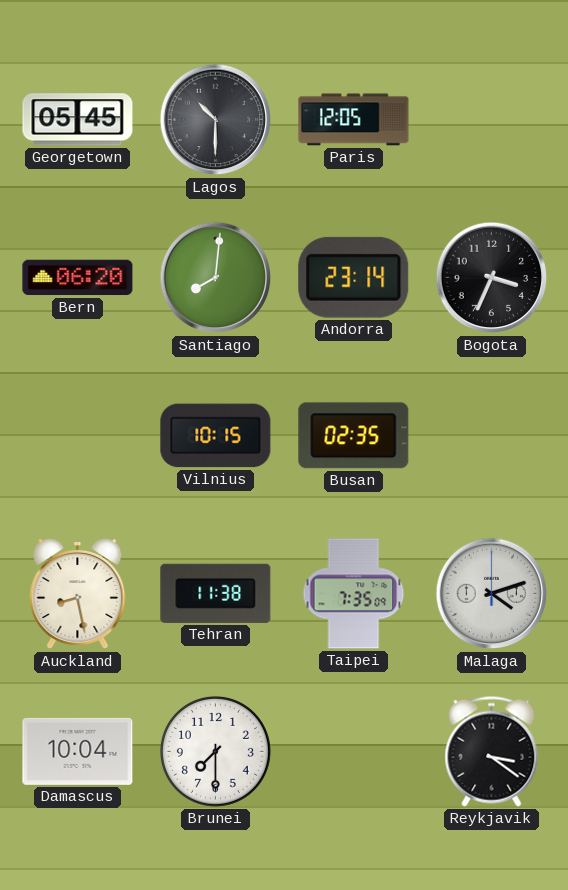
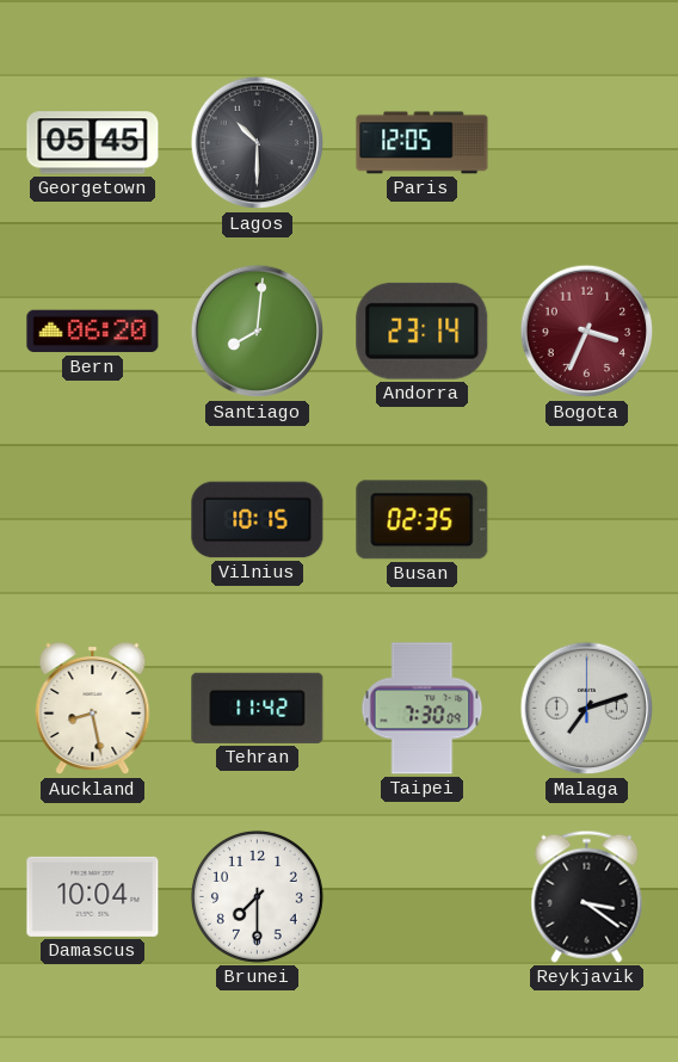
Bogota dial: black -> burgundy
Tehran: 11:38 -> 11:42
Taipei: 7:35 -> 7:30
Malaga: 4:12 -> 7:12
